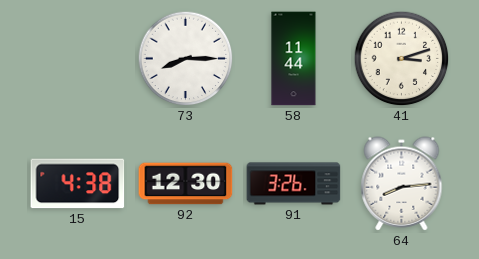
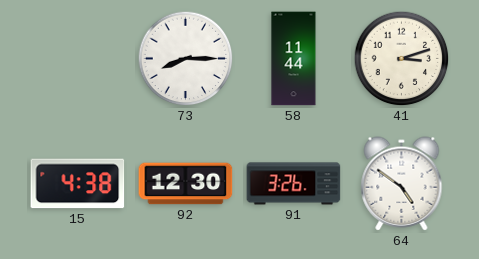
64: 8:14 -> 4:51
